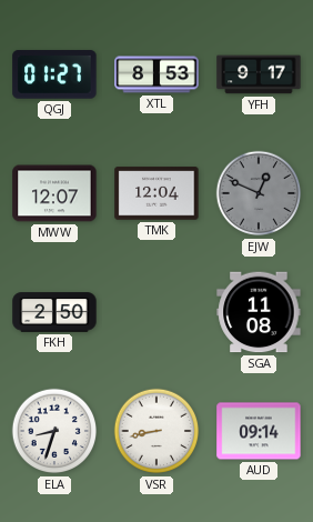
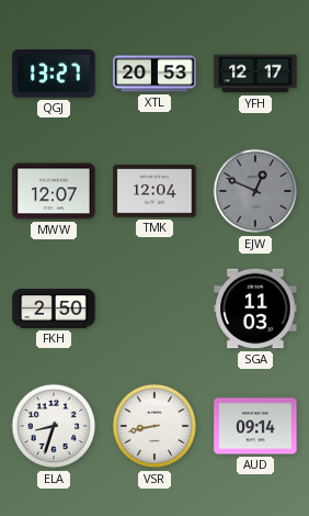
QGJ: 01:27 -> 13:27
XTL: 8:53 -> 20:53
YFH: 9:17 -> 12:17
SGA: 11:08 -> 11:03
